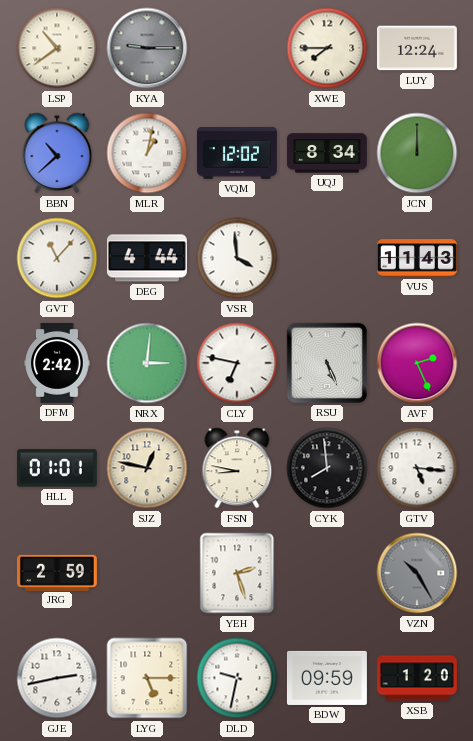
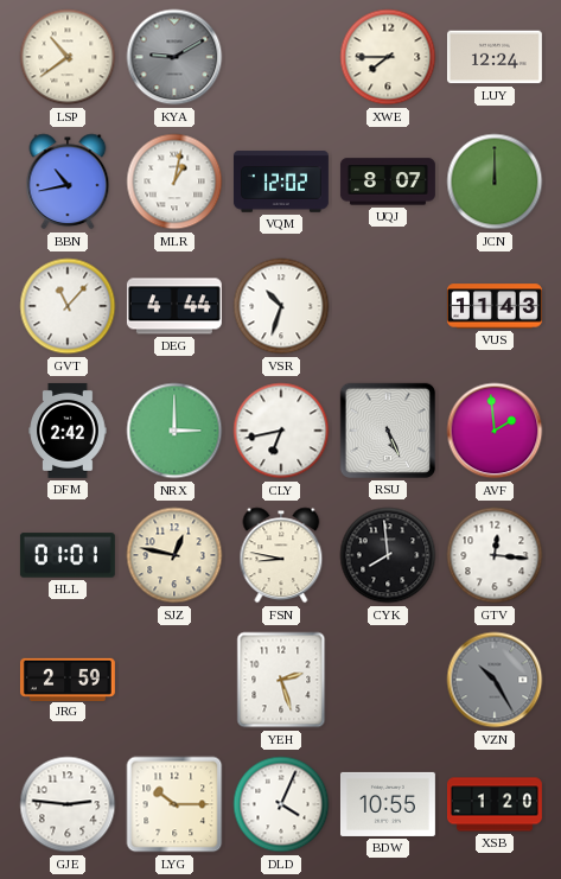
KYA: 9:15 -> 9:10
BBN: 10:38 -> 10:43
UQJ: 8:34 -> 8:07
VSR: 3:59 -> 10:33
NRX: 3:01 -> 3:00
CLY: 6:47 -> 6:43
AVF: 2:26 -> 1:59
GTV: 5:16 -> 12:16
GJE: 2:43 -> 2:46
LYG: 5:15 -> 10:15
DLD: 9:32 -> 4:04
BDW: 09:59 -> 10:55
